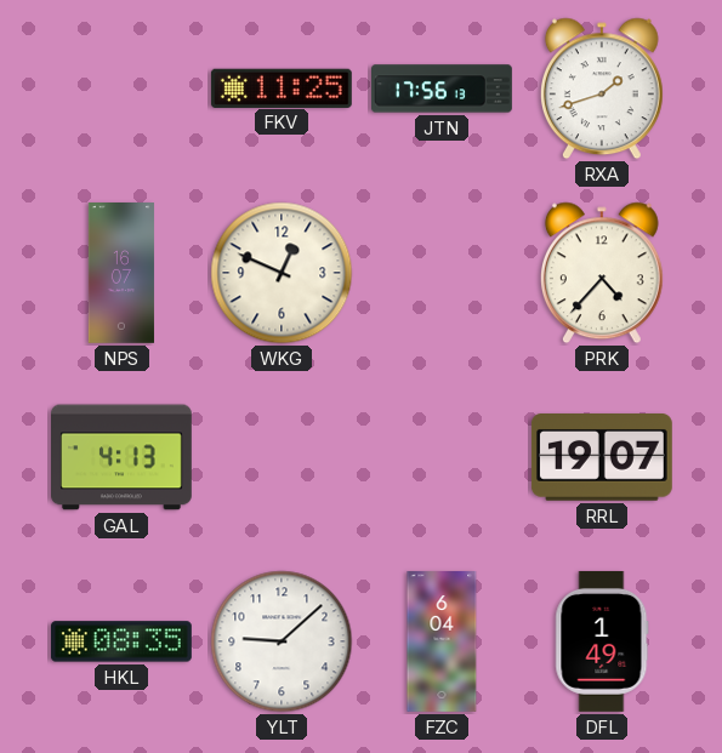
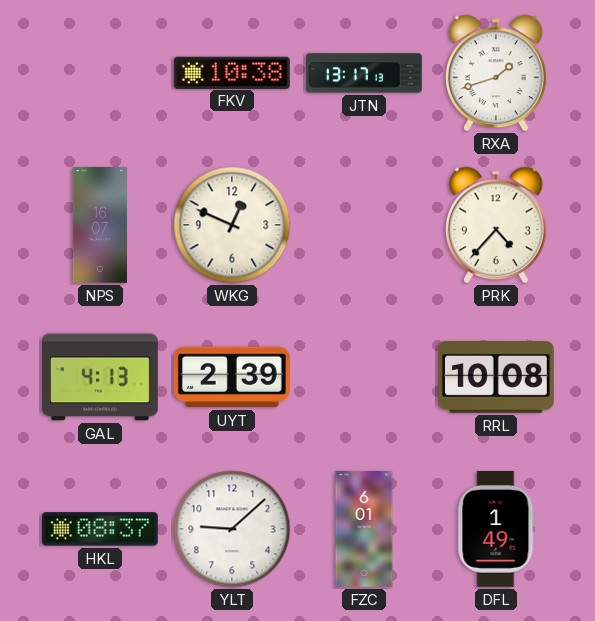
FKV: 11:25 -> 10:38
JTN: 17:56 -> 13:17
UYT: none -> 2:39
RRL: 19:07 -> 10:08
HKL: 08:35 -> 08:37
FZC: 6:04 -> 6:01
